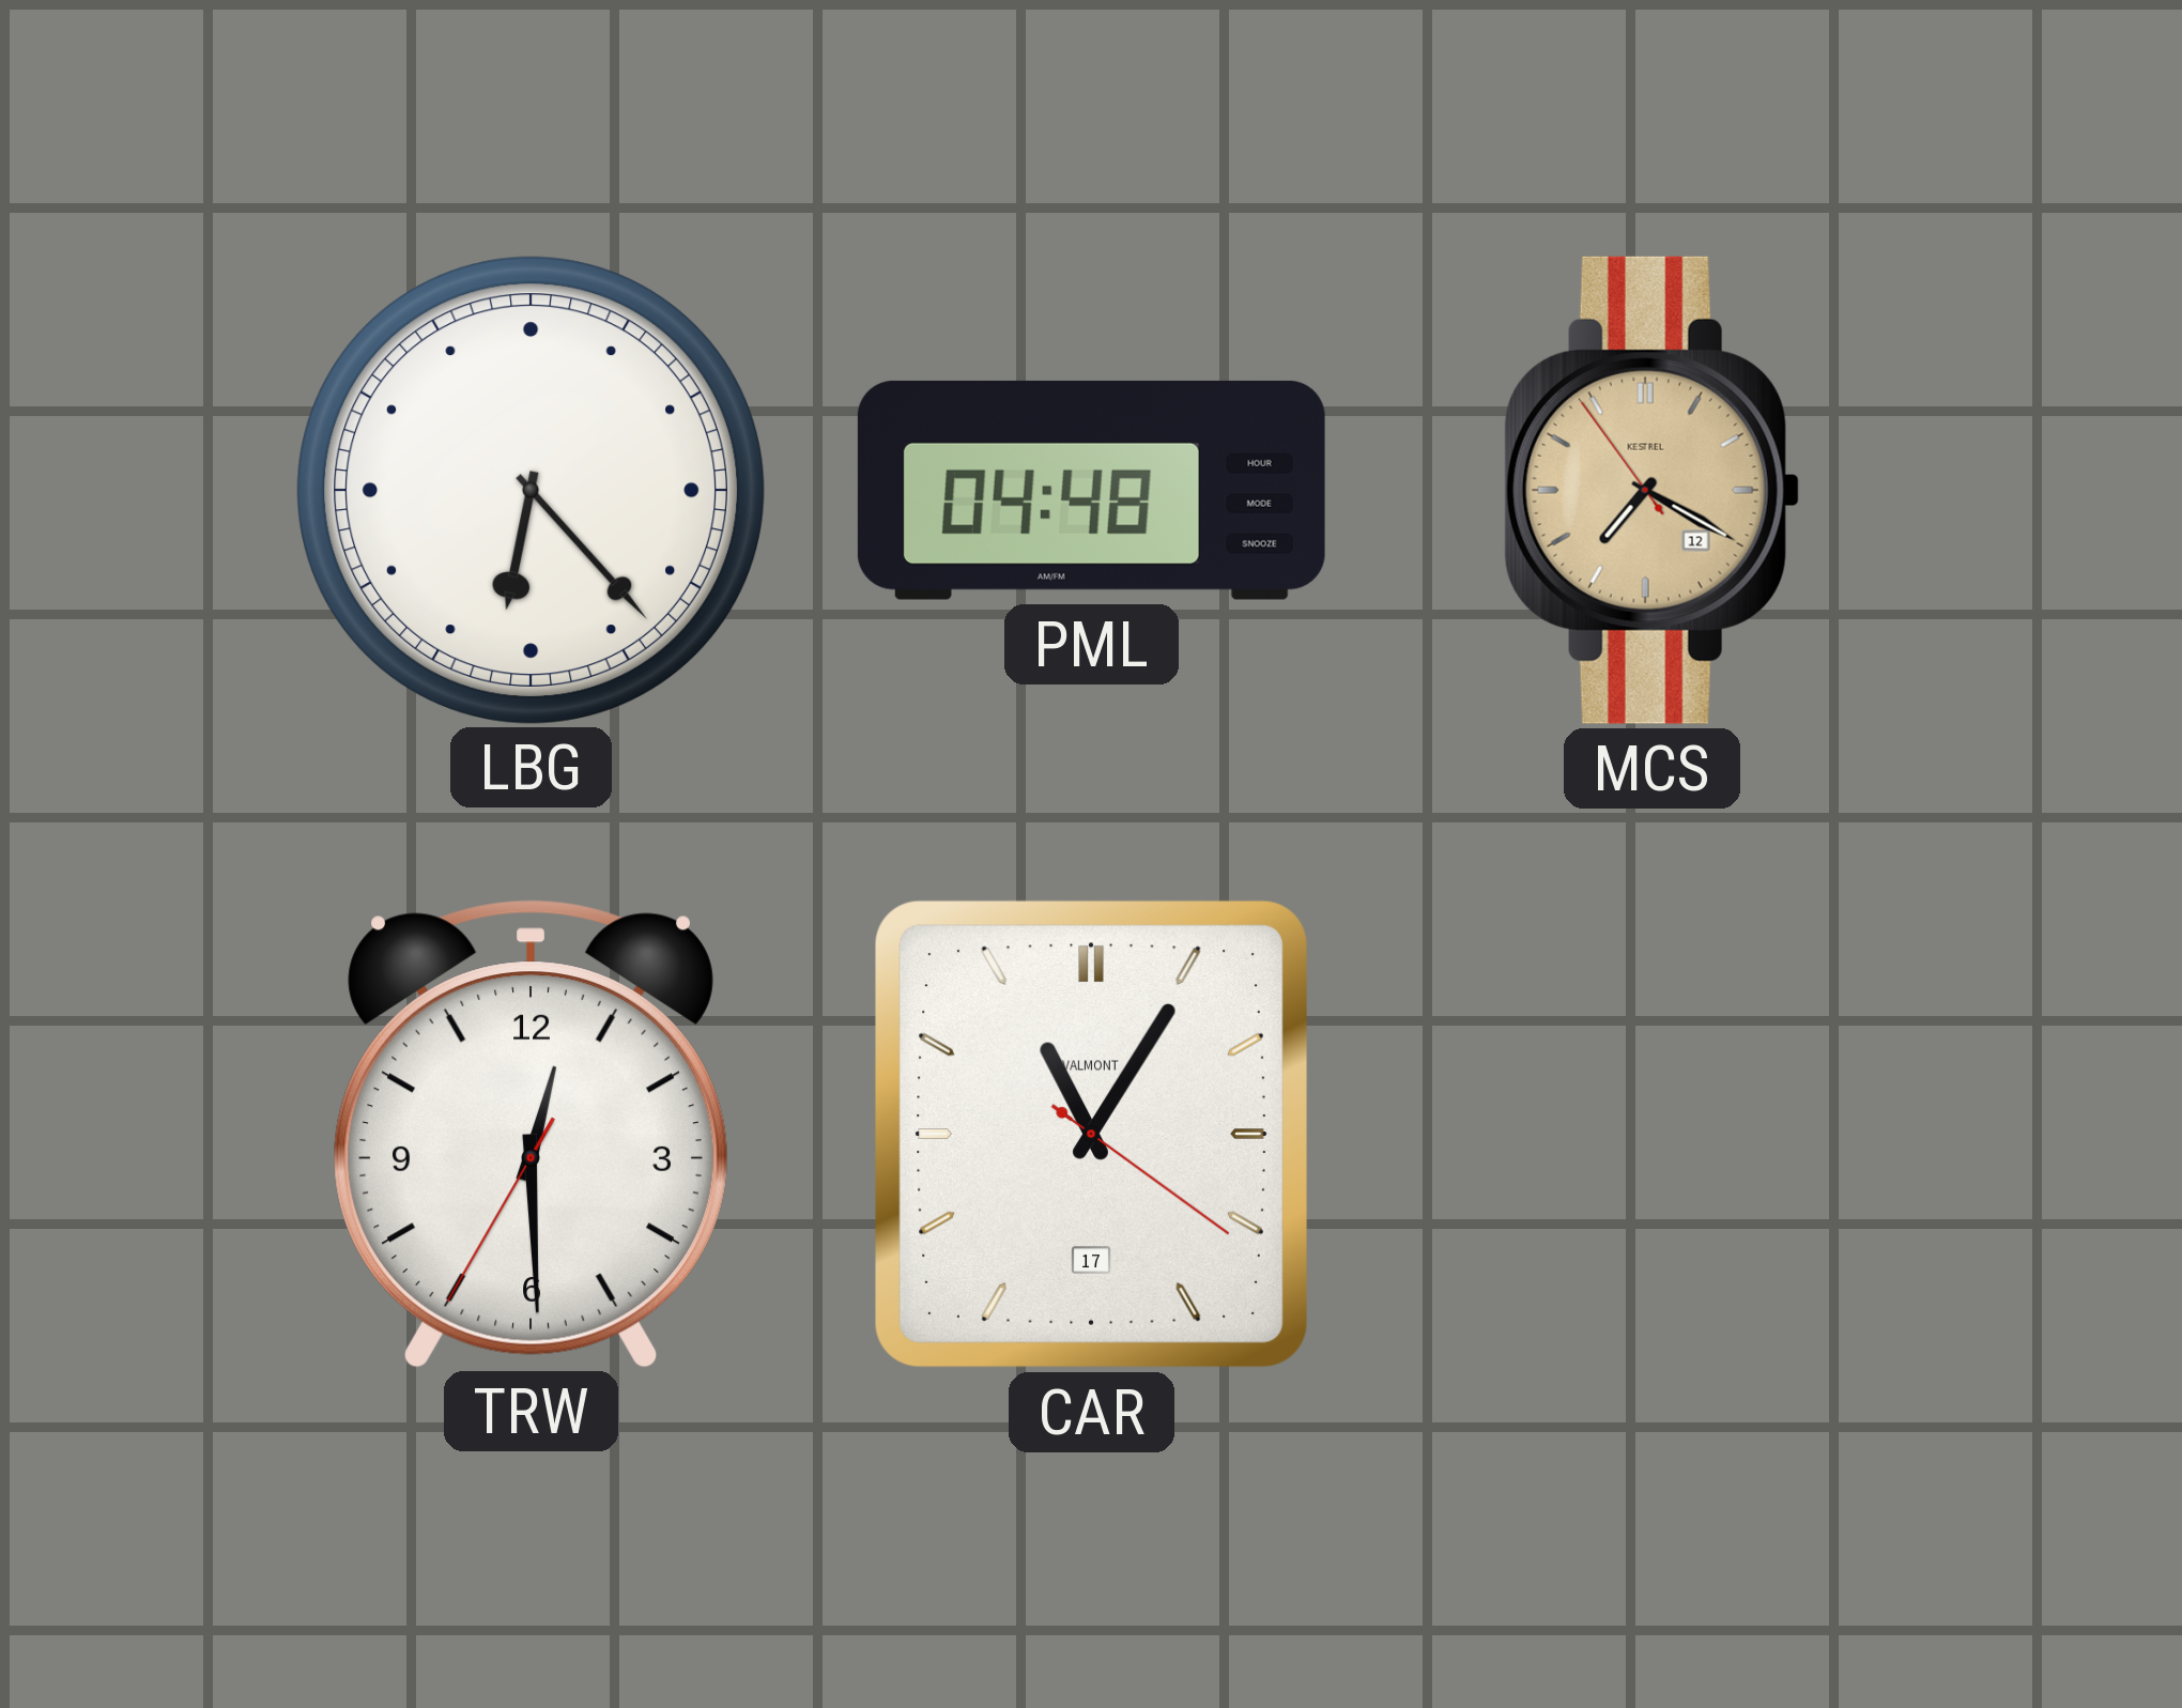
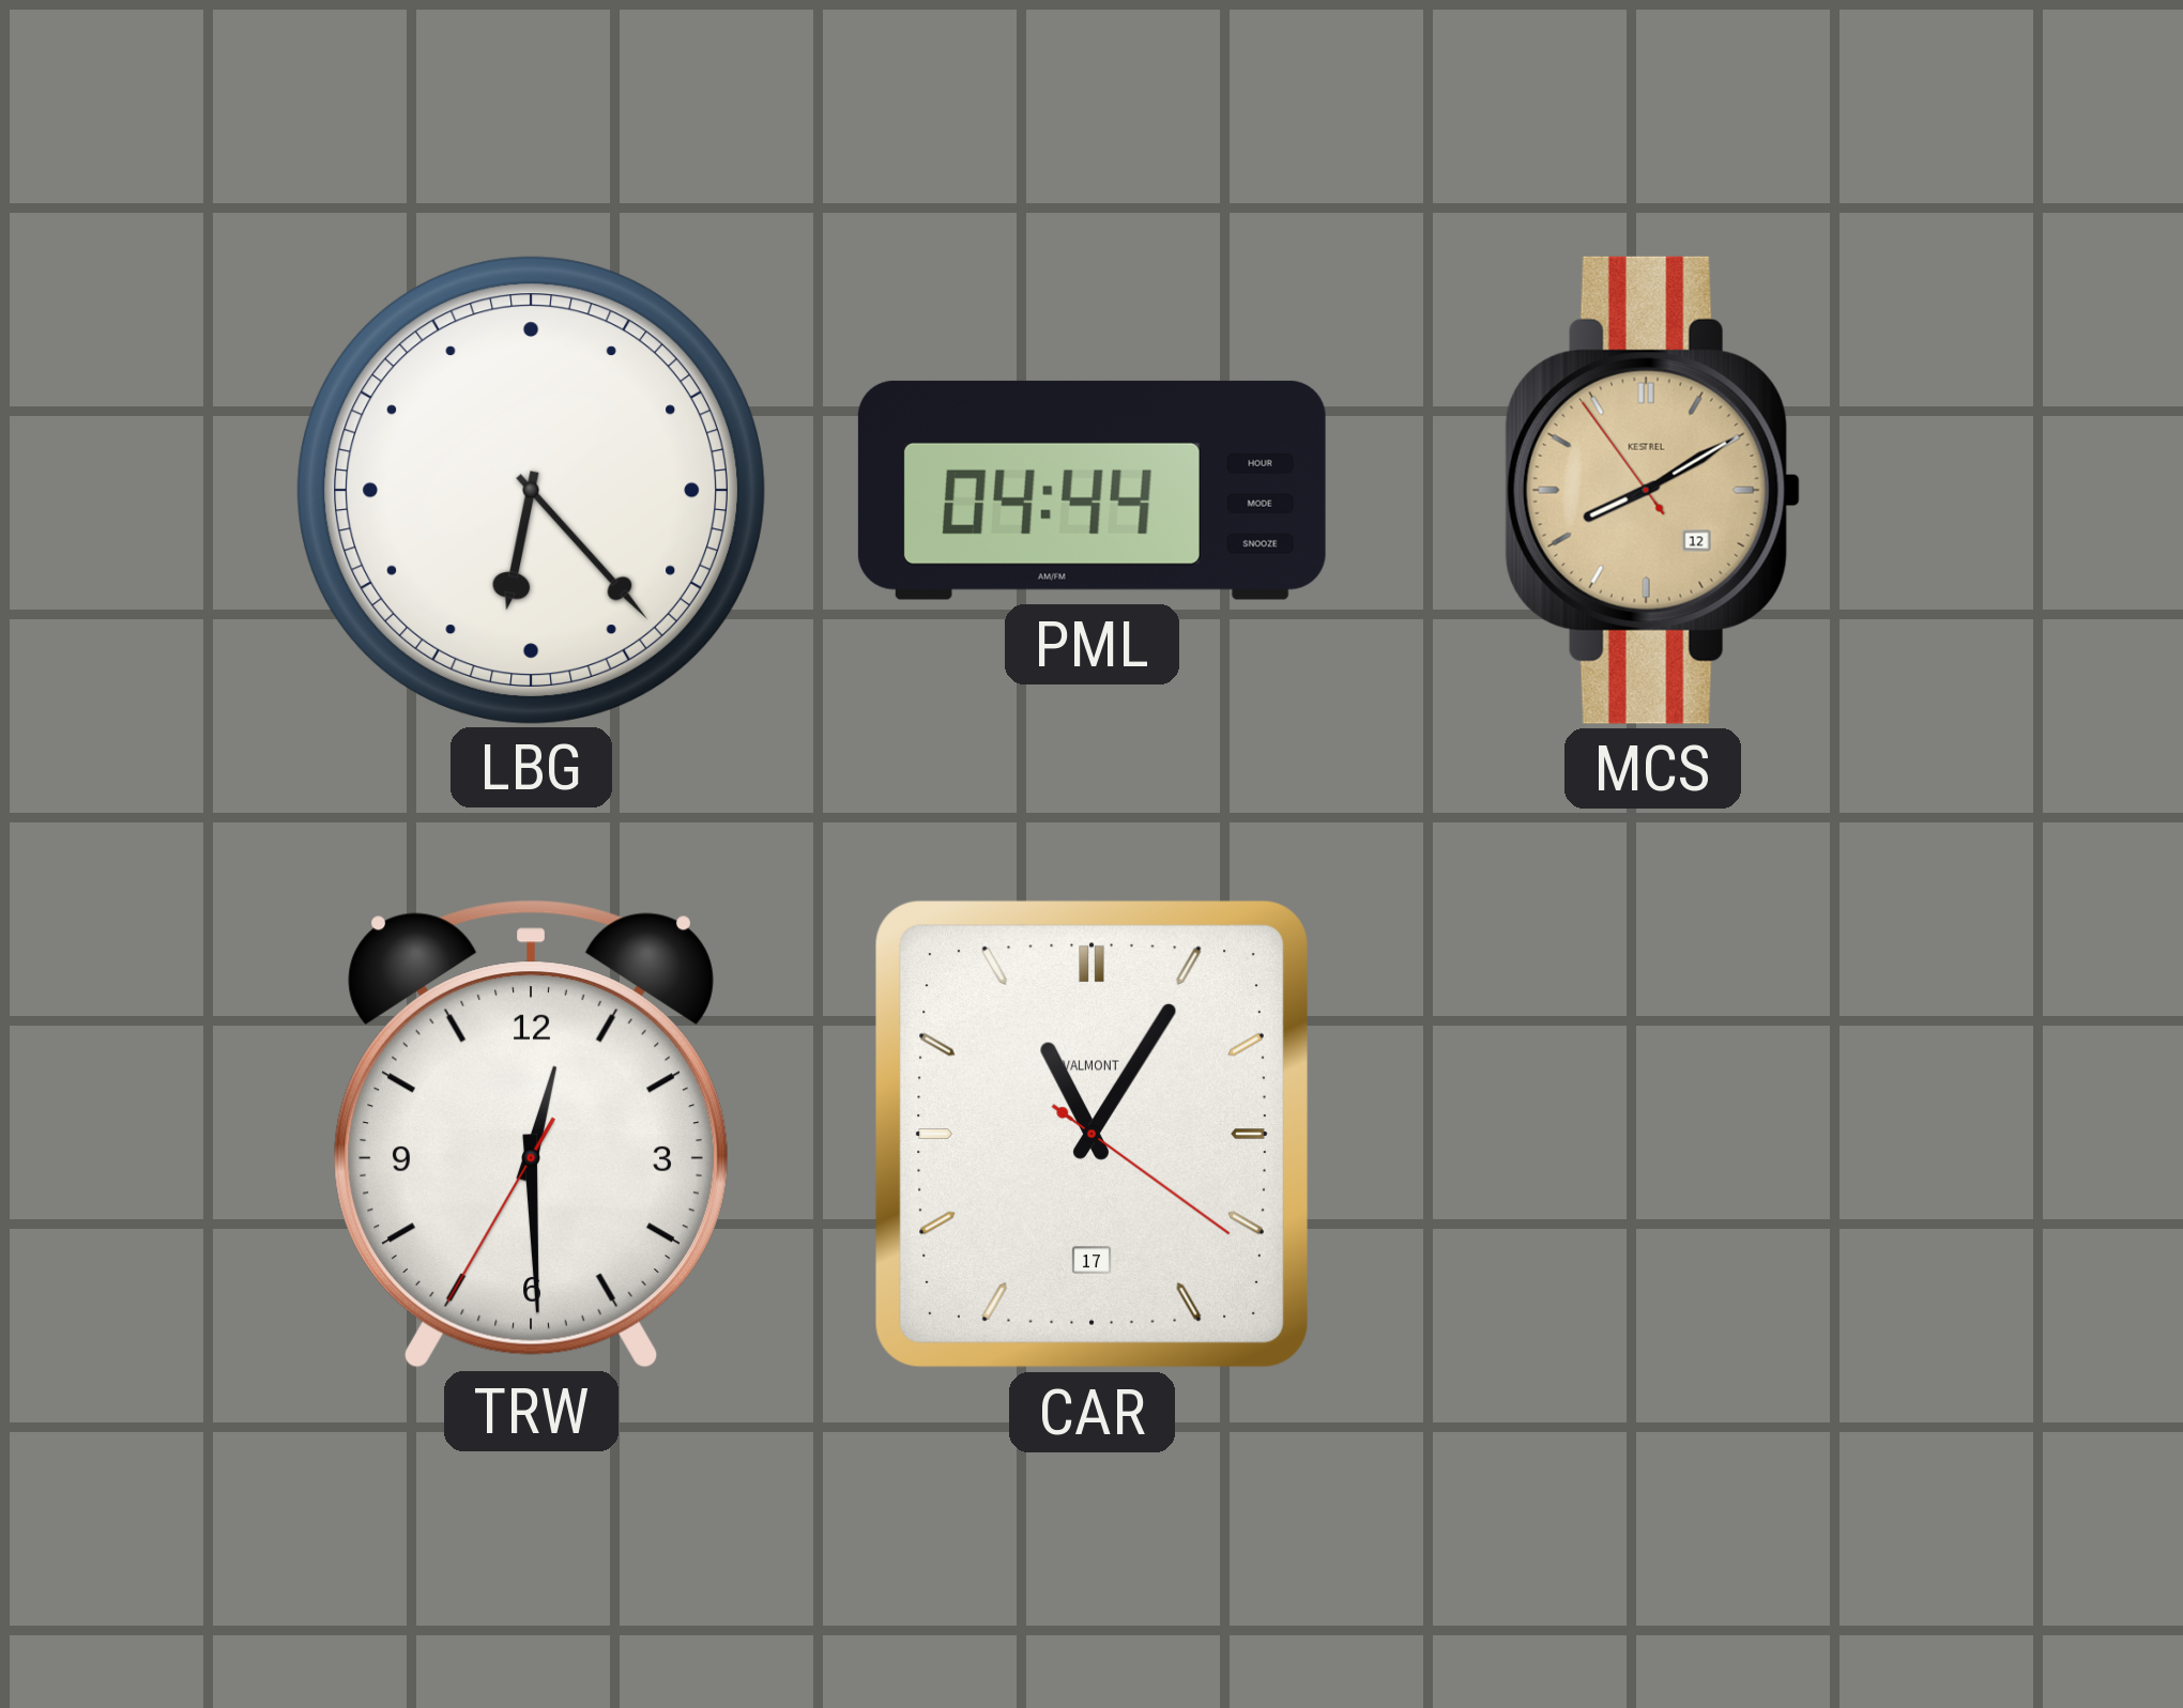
PML: 04:48 -> 04:44
MCS: 7:19 -> 8:09
